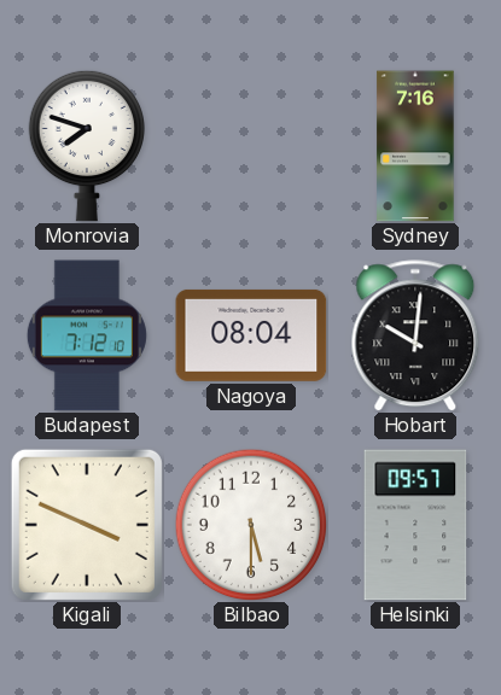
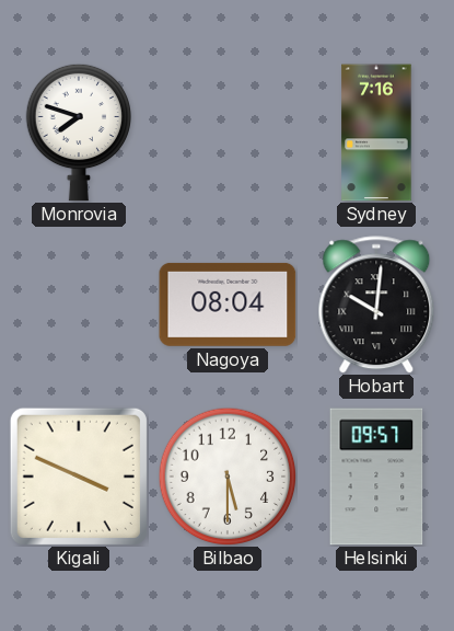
Budapest: 7:12 -> none
